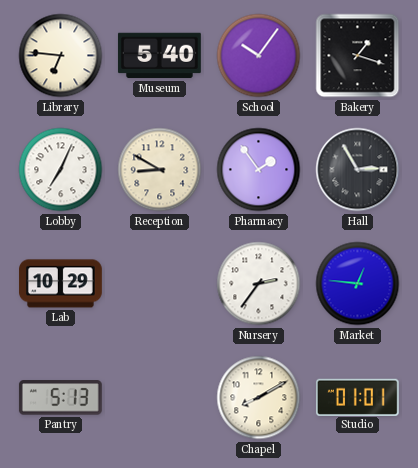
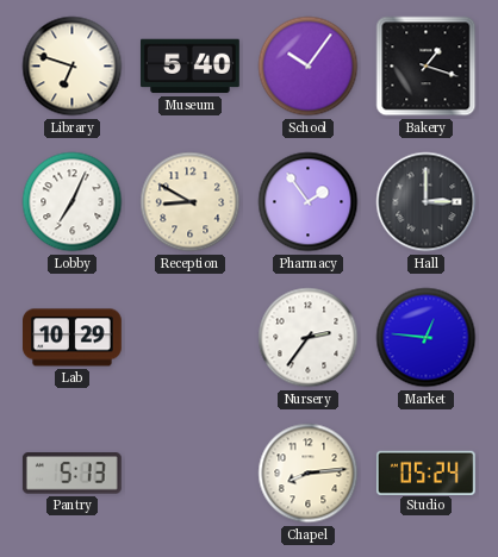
Library: 6:46 -> 6:48
Hall: 2:55 -> 3:00
Chapel: 8:10 -> 8:14
Studio: 01:01 -> 05:24
